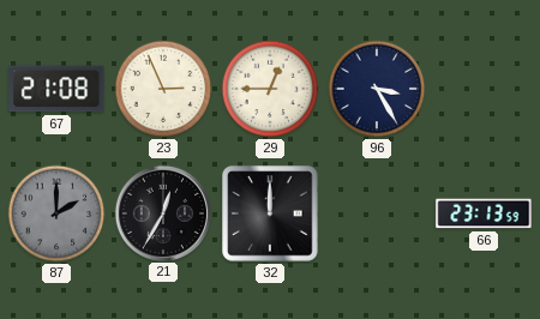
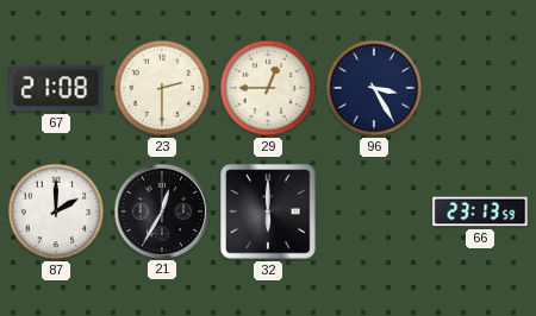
23: 2:56 -> 2:30
87 dial: grey -> white
32: 12:00 -> 6:00
